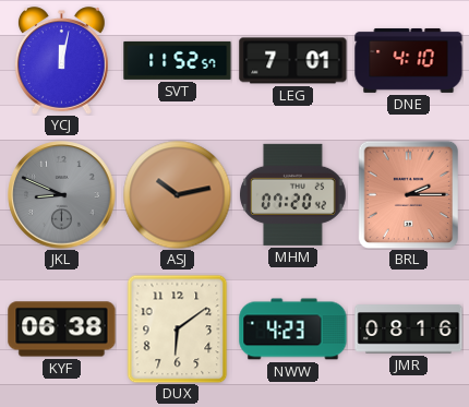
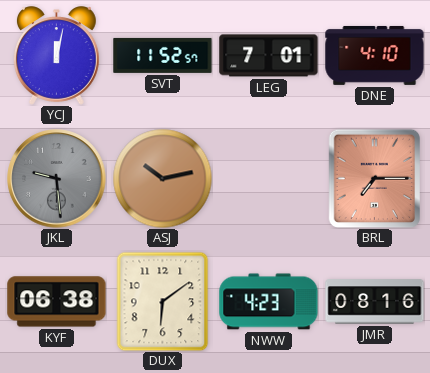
JKL: 8:49 -> 9:29
MHM: 07:20 -> none
BRL: 2:15 -> 7:15
